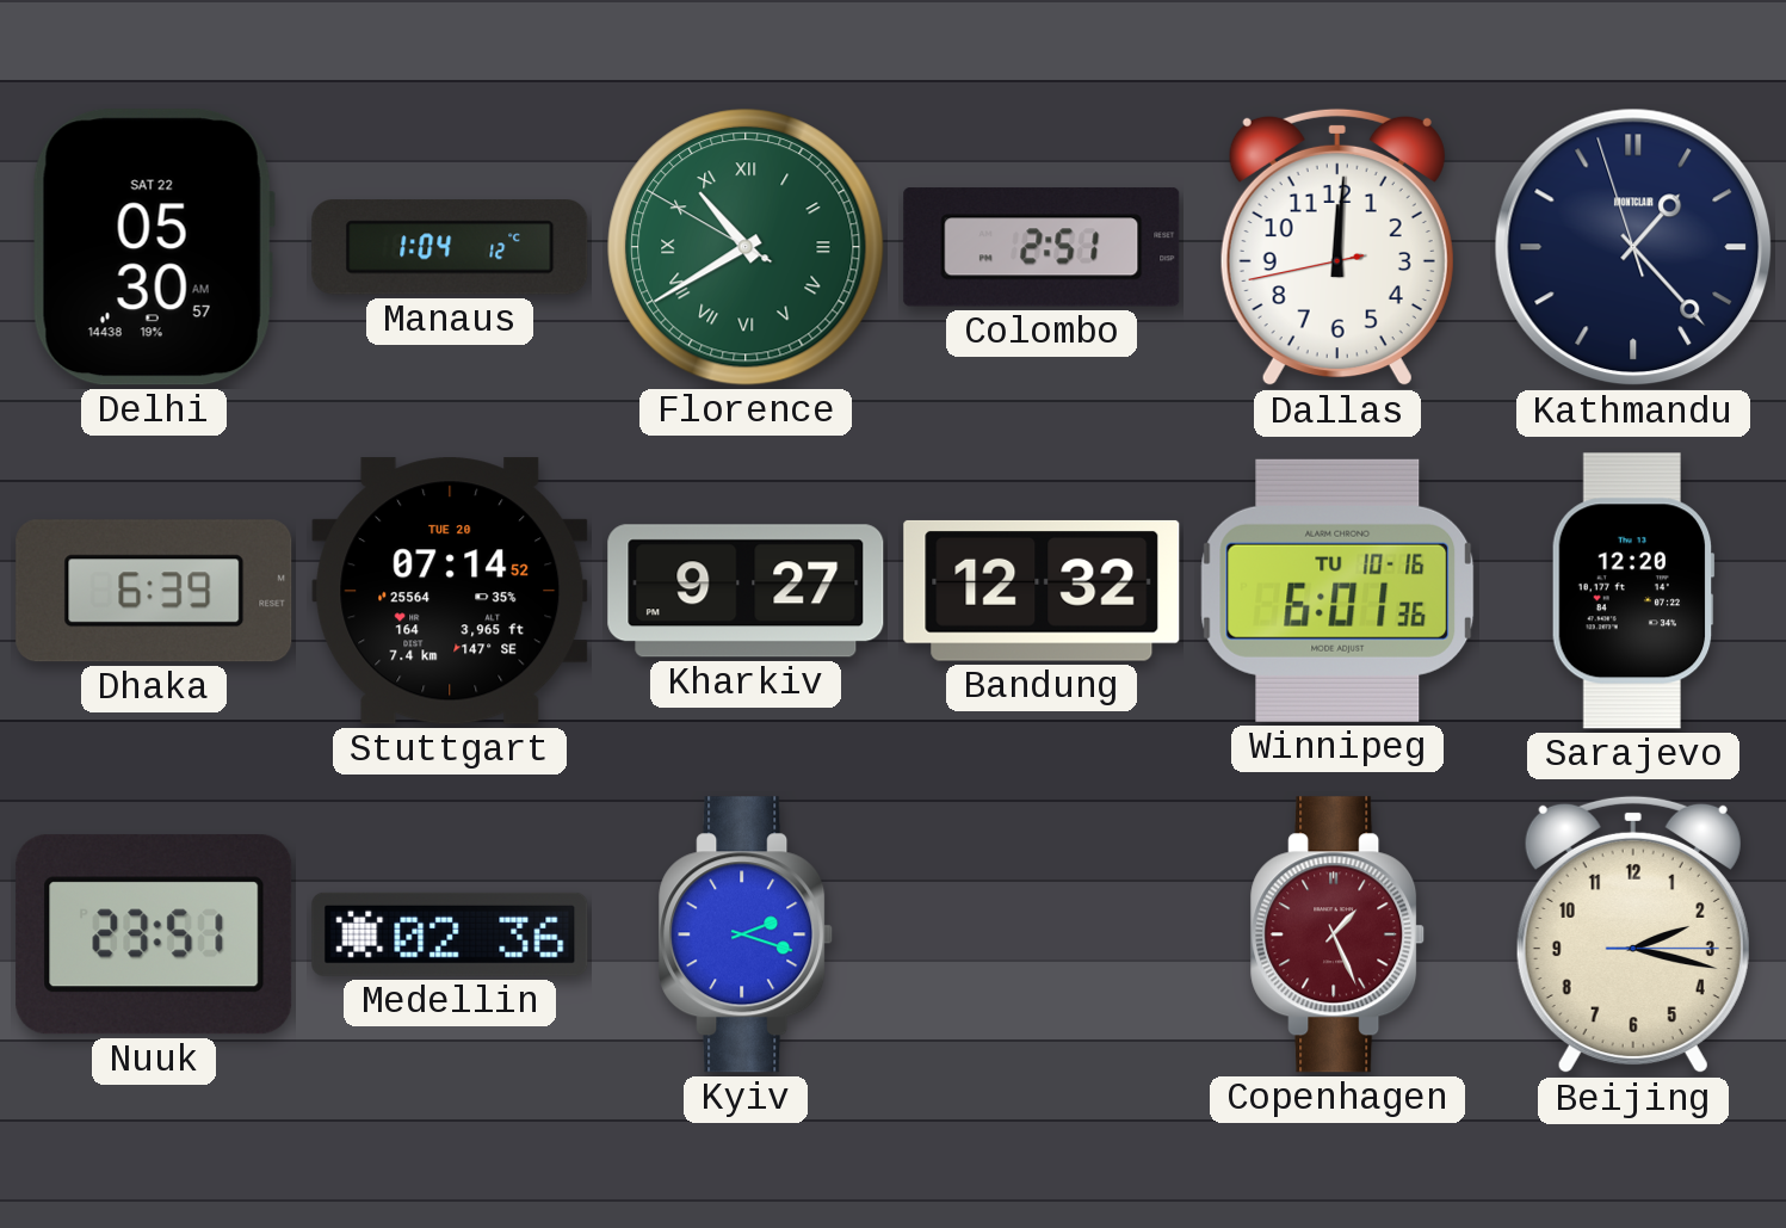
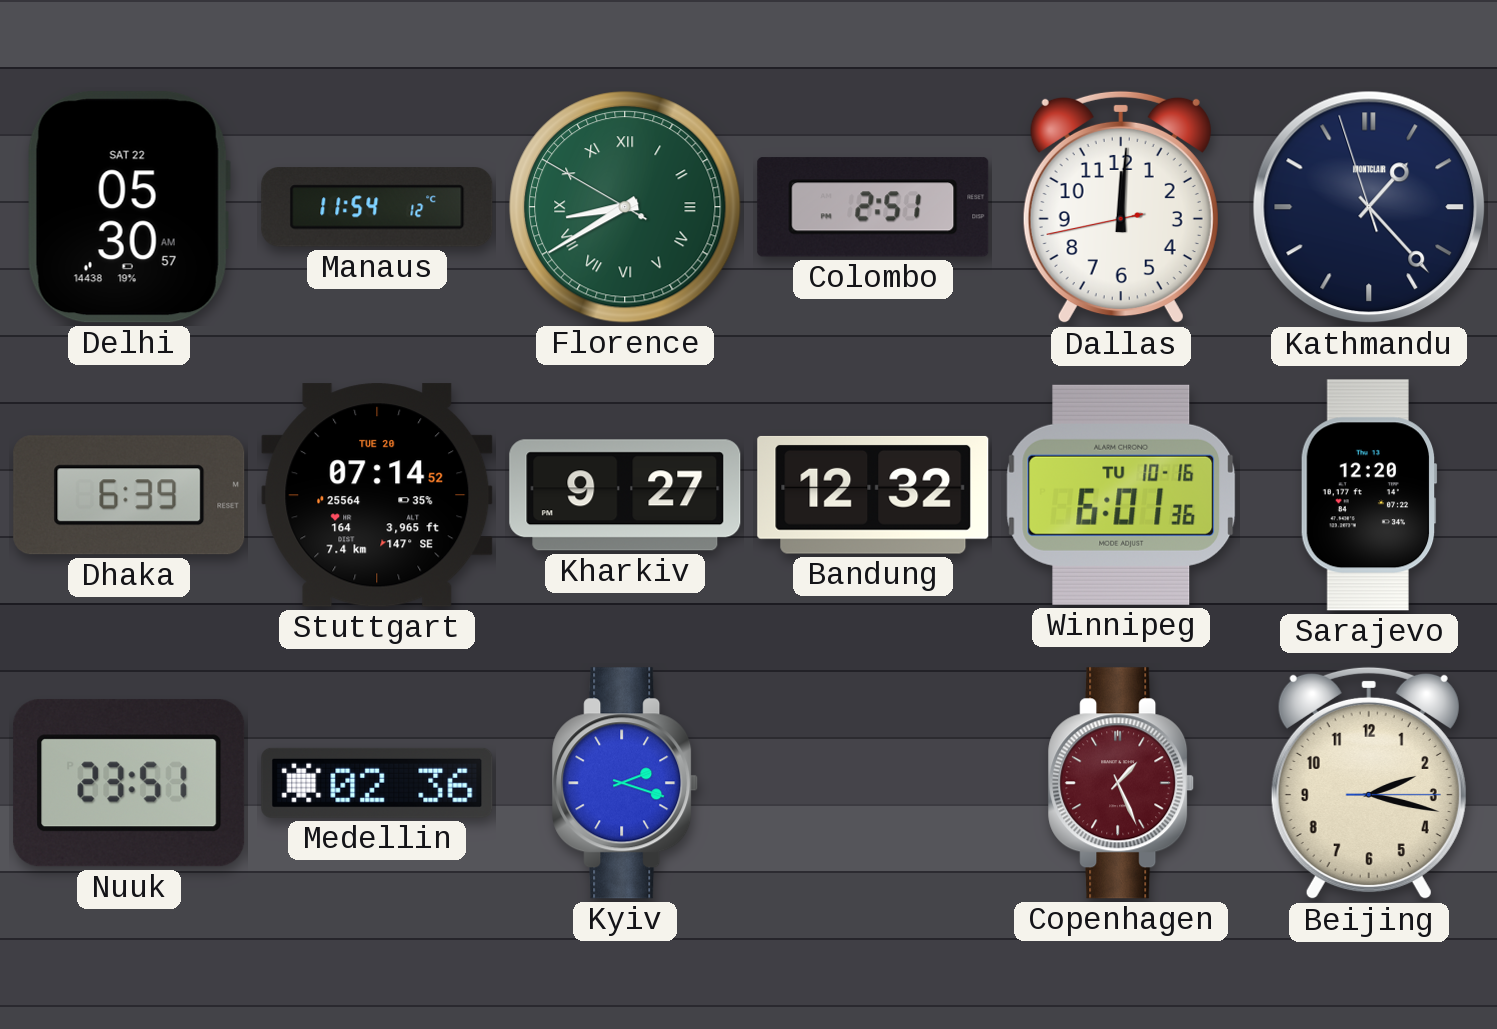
Manaus: 1:04 -> 11:54
Florence: 10:39 -> 8:39
